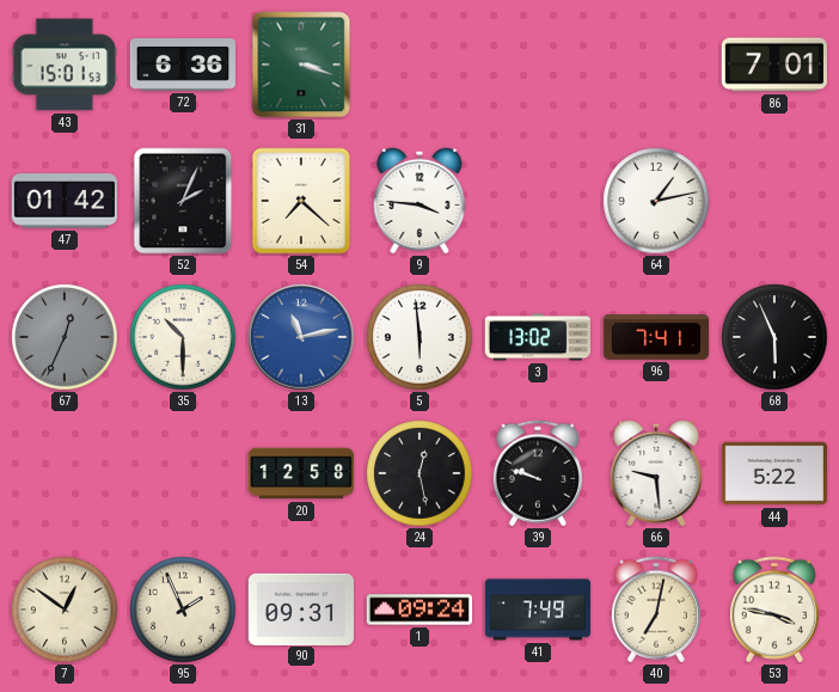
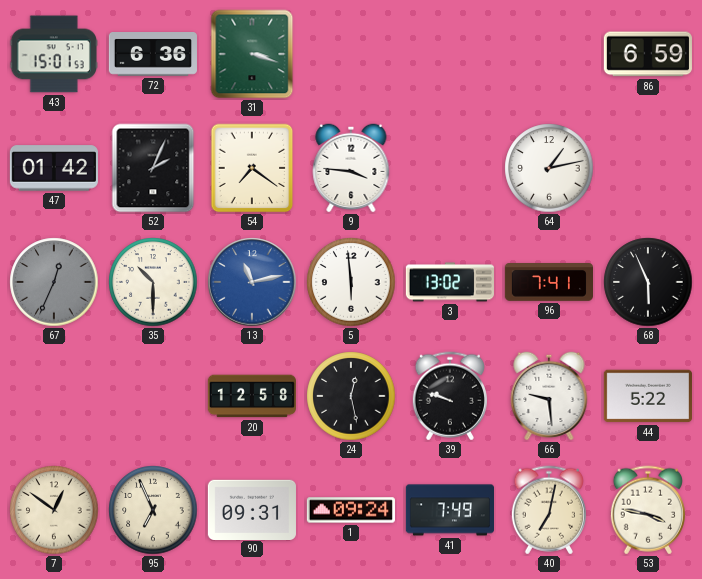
86: 7:01 -> 6:59
54: 7:22 -> 7:21
95: 1:56 -> 6:56
